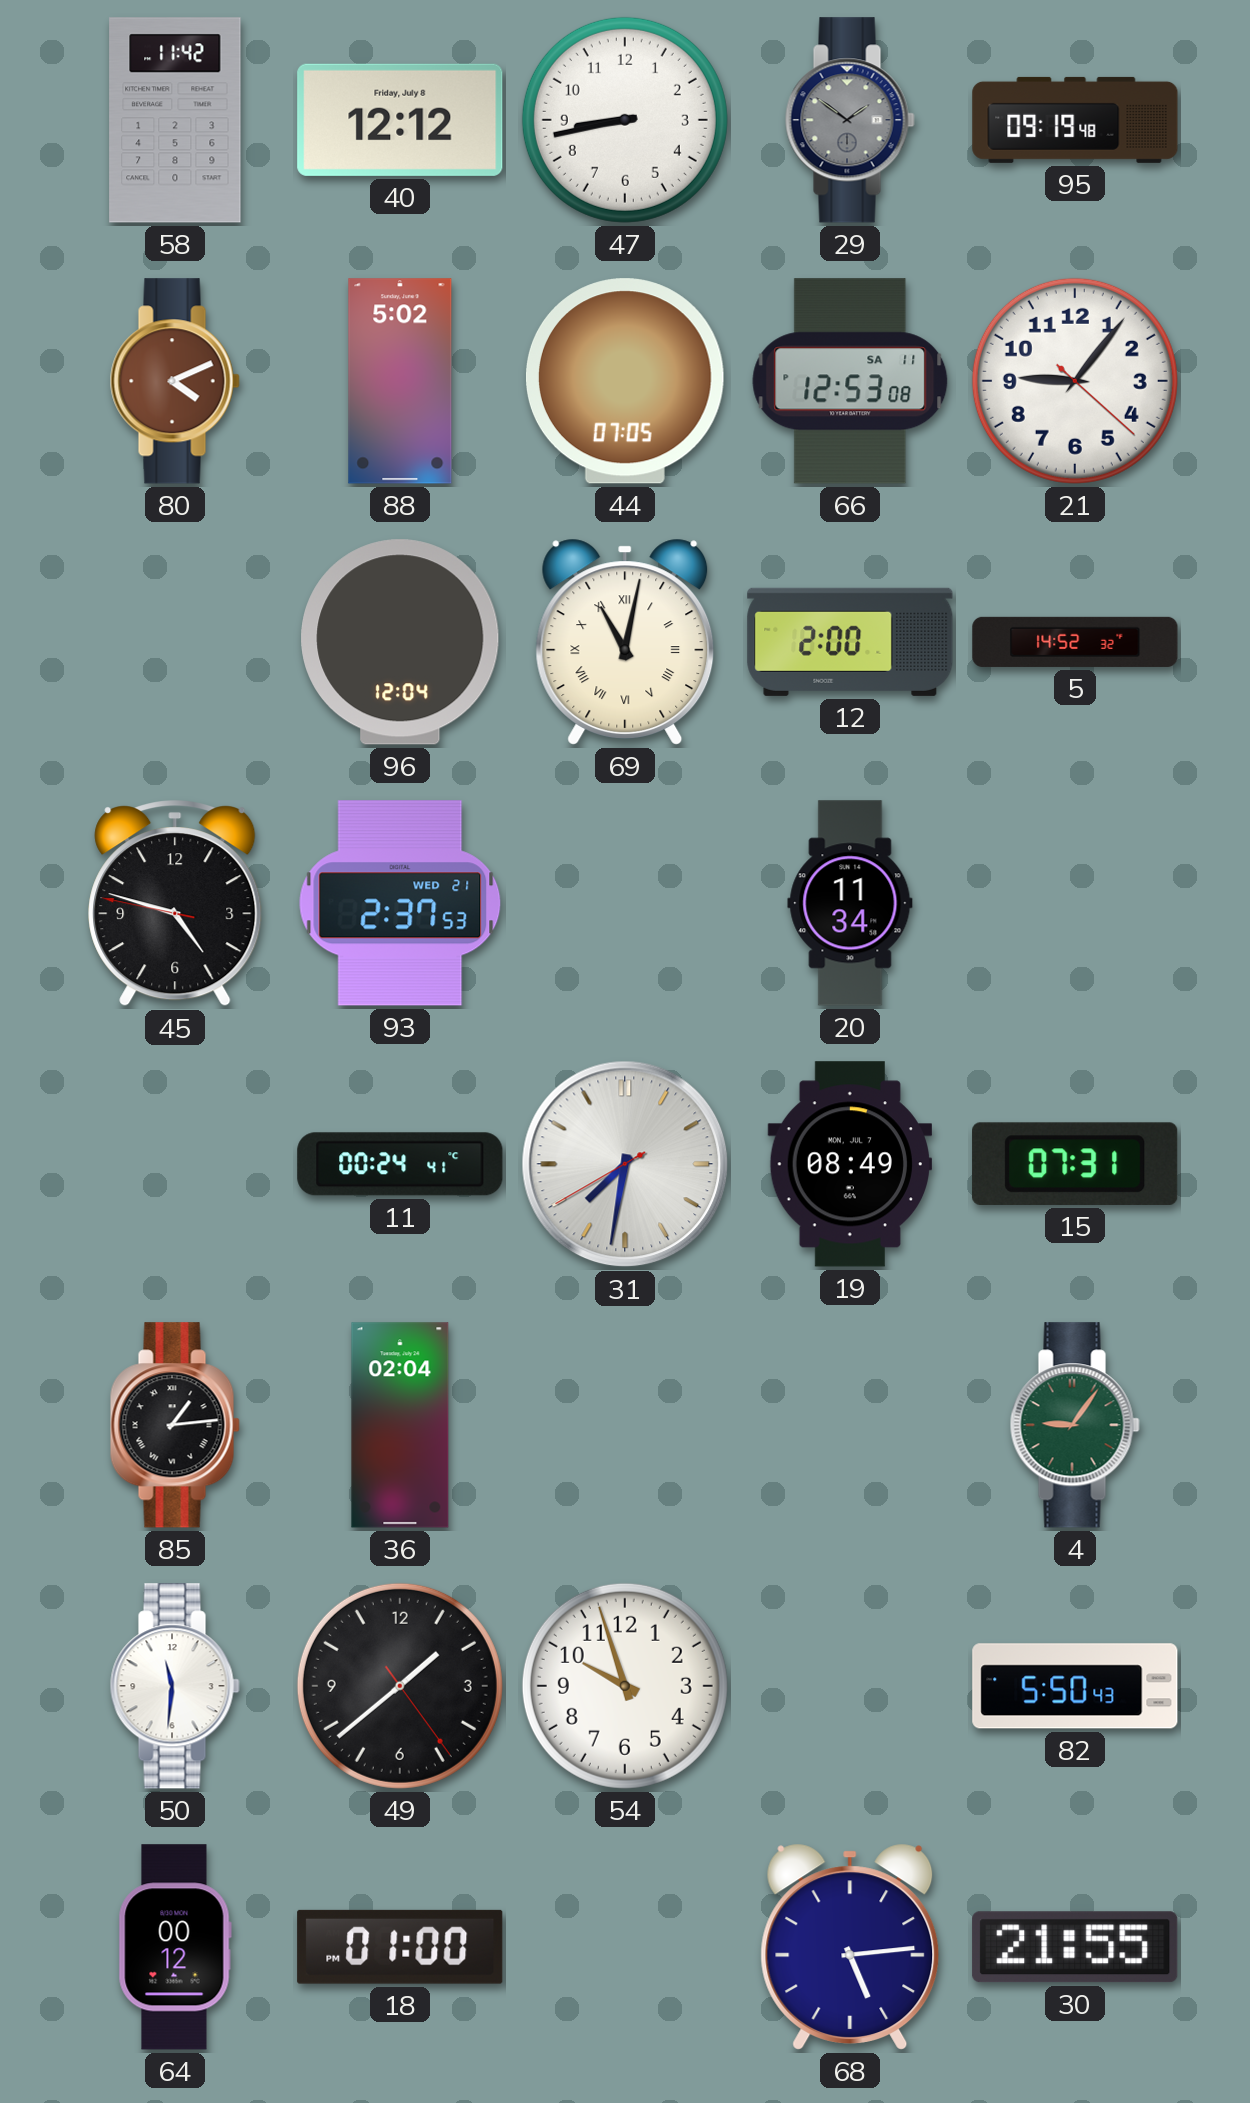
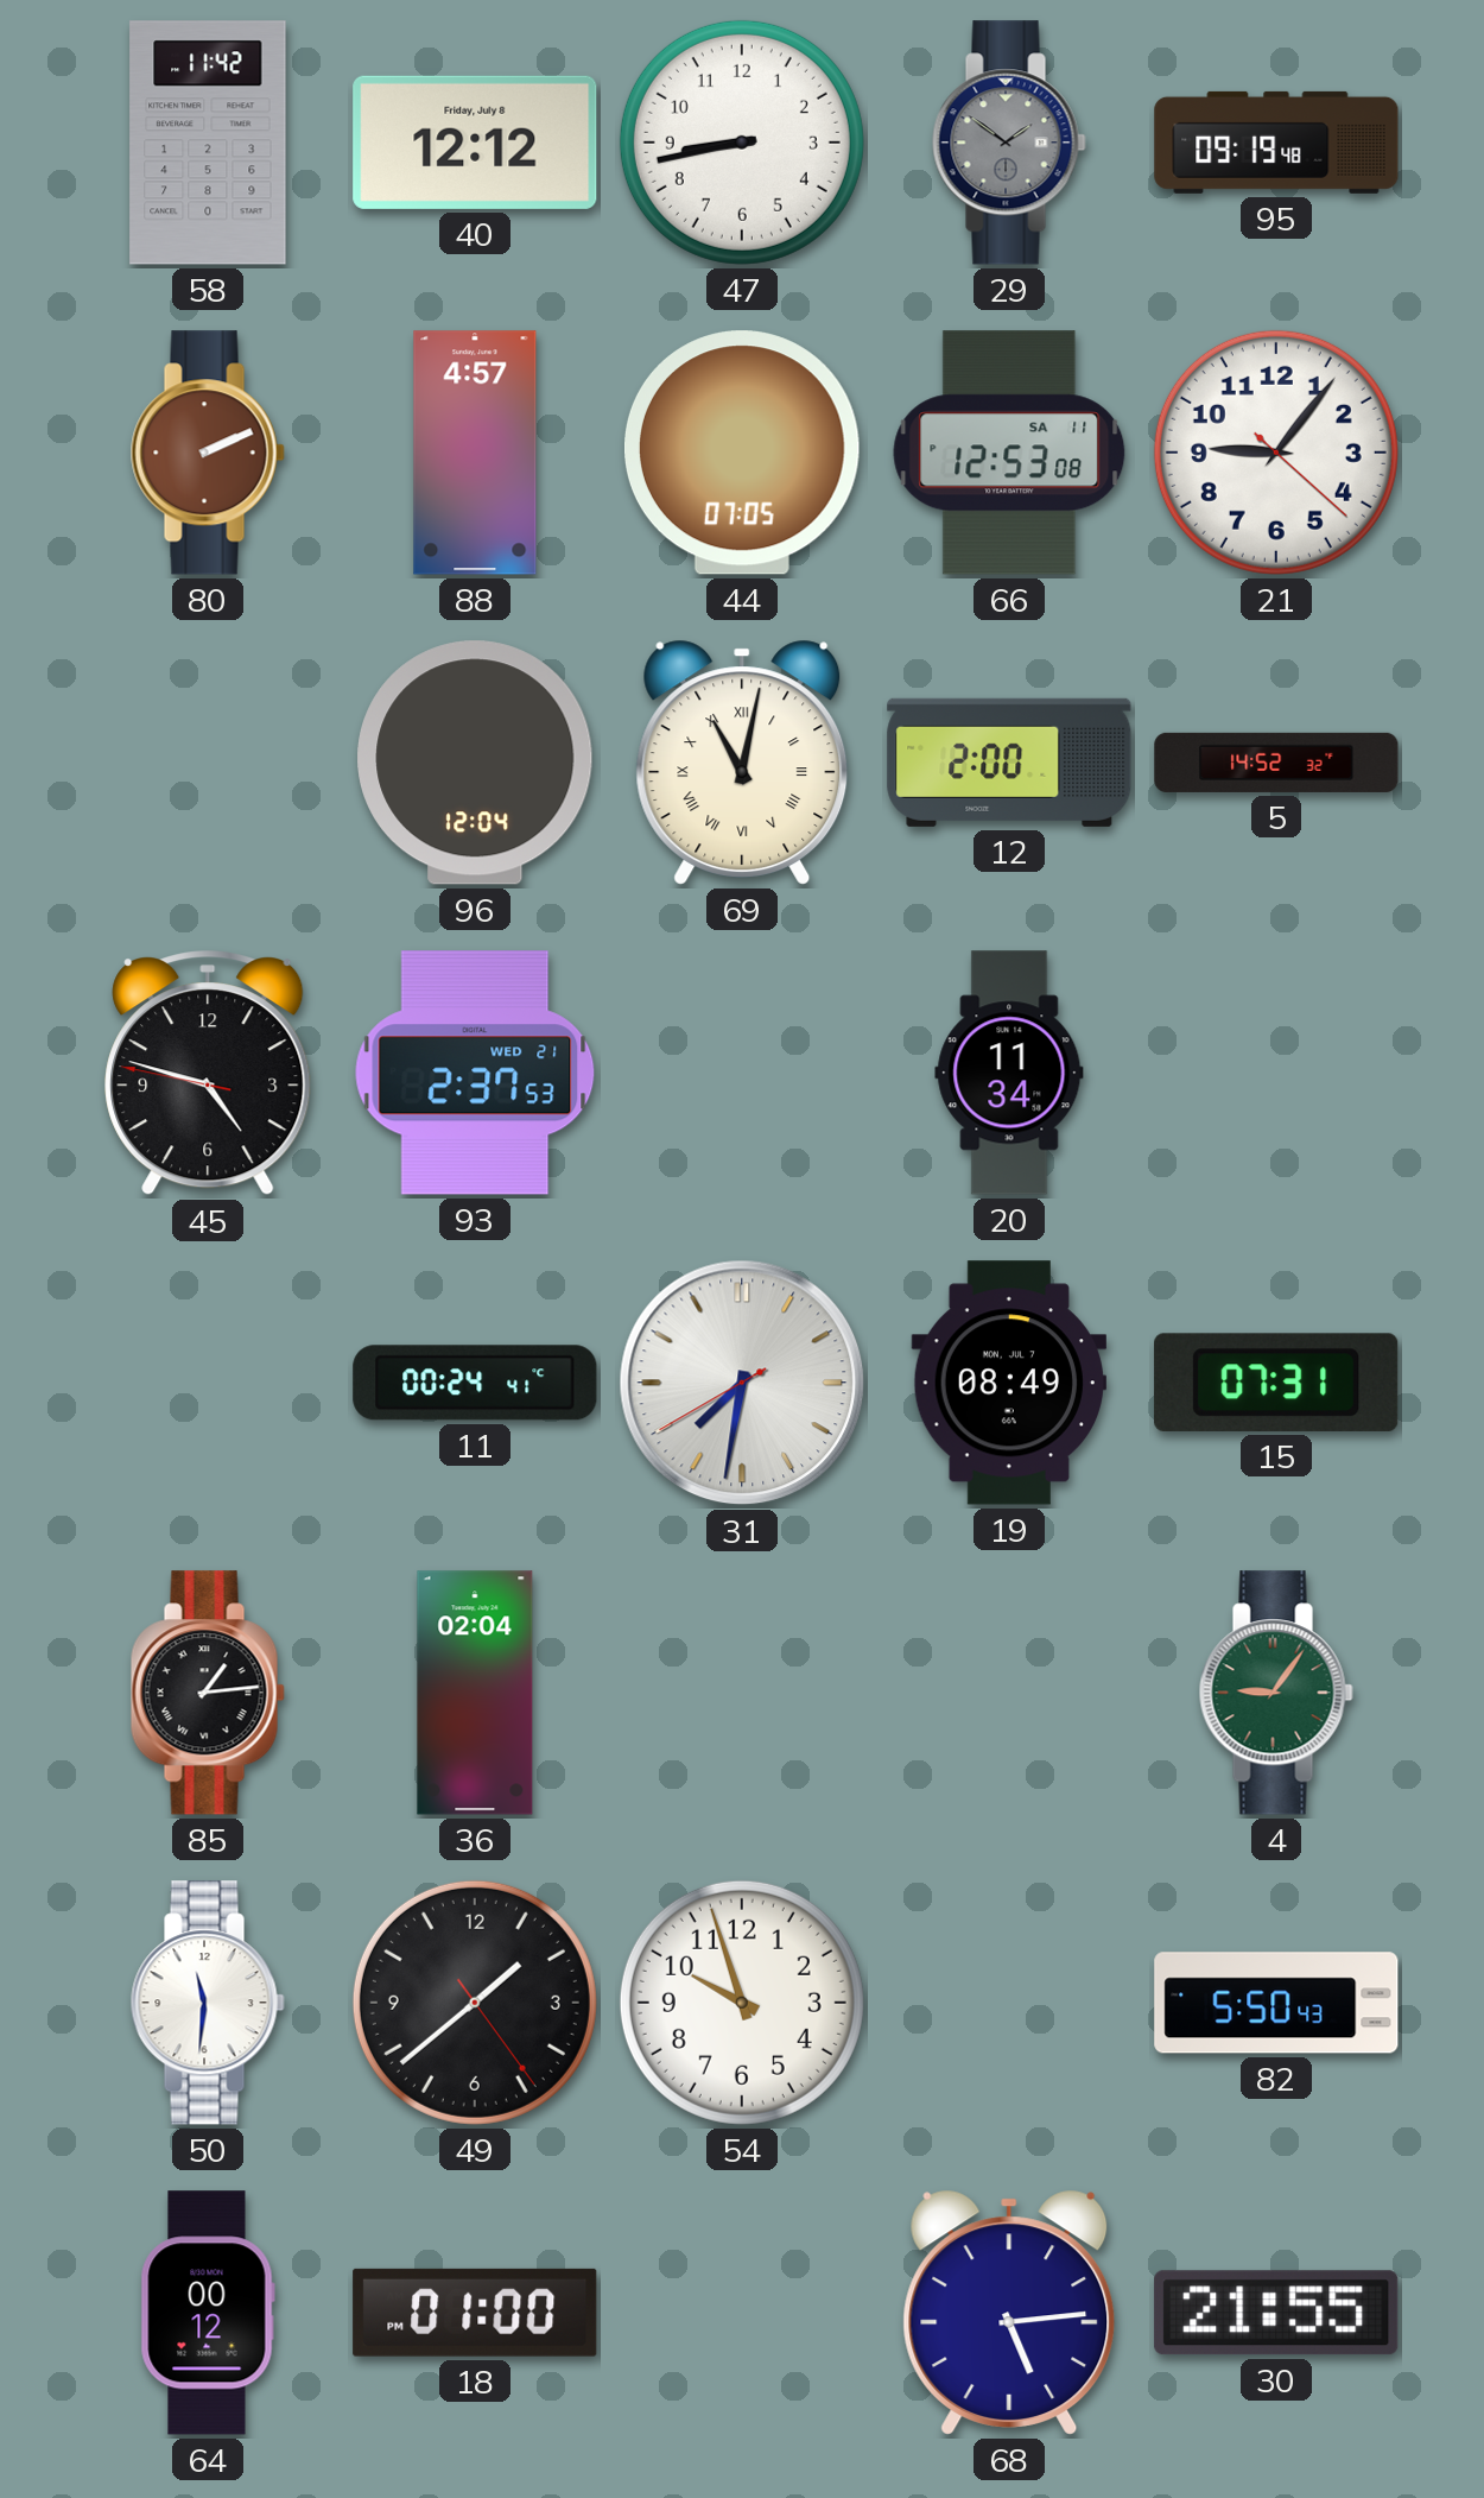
80: 4:11 -> 2:11
88: 5:02 -> 4:57
